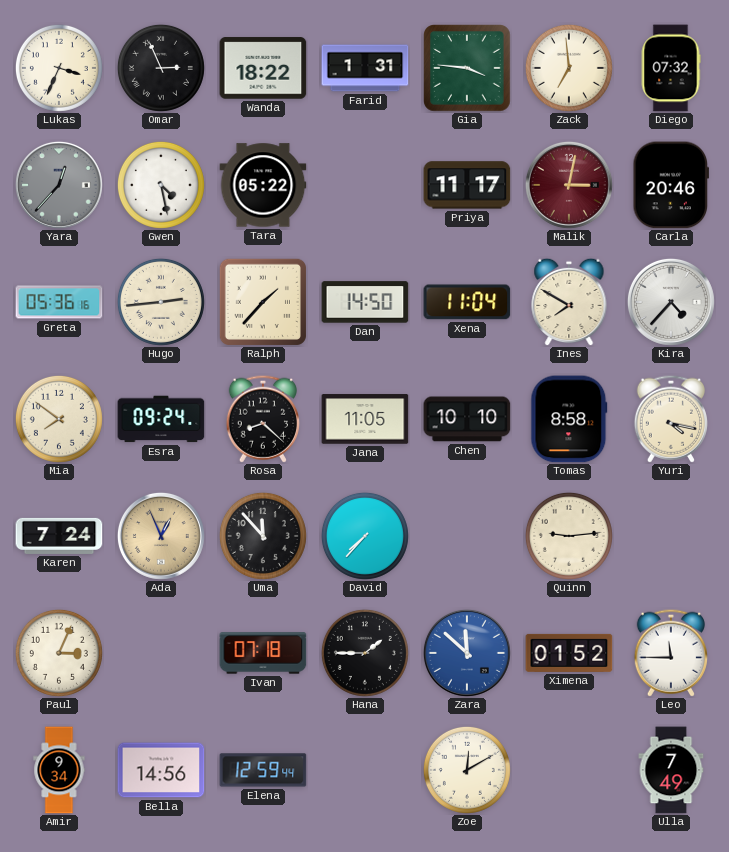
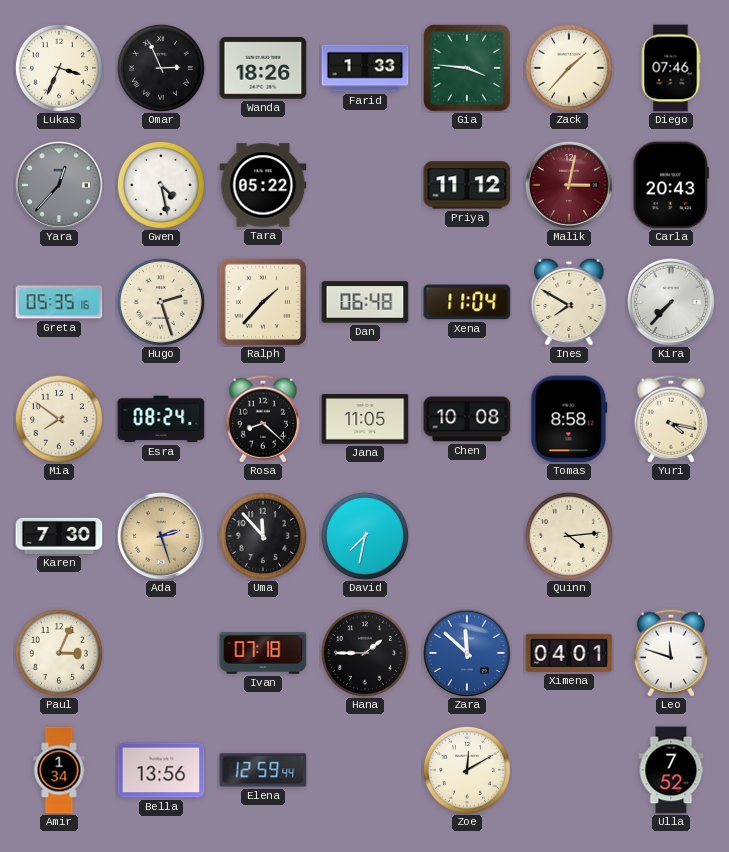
Wanda: 18:22 -> 18:26
Farid: 1:31 -> 1:33
Zack: 6:59 -> 1:37
Diego: 07:32 -> 07:46
Priya: 11:17 -> 11:12
Carla: 20:46 -> 20:43
Greta: 05:36 -> 05:35
Hugo: 2:44 -> 2:27
Dan: 14:50 -> 06:48
Kira: 4:37 -> 7:37
Esra: 09:24 -> 08:24
Chen: 10:10 -> 10:08
Karen: 7:24 -> 7:30
Ada: 12:56 -> 2:27
David: 7:37 -> 7:32
Quinn: 9:14 -> 4:14
Ximena: 01:52 -> 04:01
Leo: 11:45 -> 11:48
Amir: 9:34 -> 1:34
Bella: 14:56 -> 13:56
Ulla: 7:49 -> 7:52
